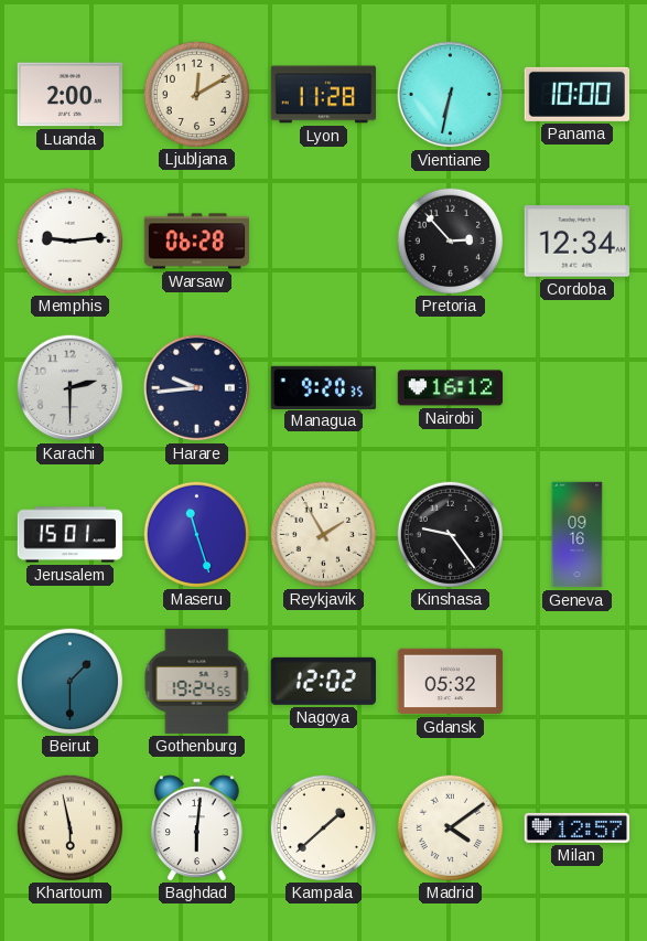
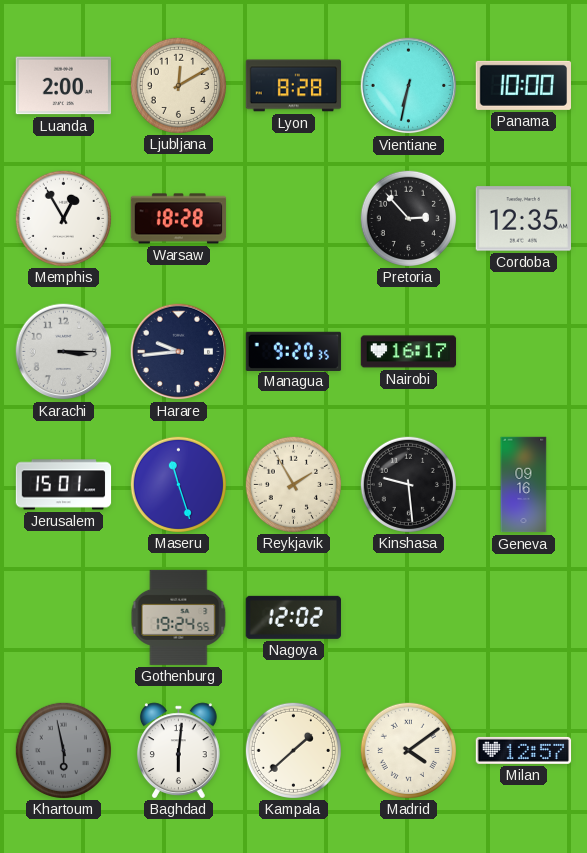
Lyon: 11:28 -> 8:28
Memphis: 9:14 -> 12:55
Warsaw: 06:28 -> 18:28
Cordoba: 12:34 -> 12:35
Karachi: 2:30 -> 3:15
Nairobi: 16:12 -> 16:17
Kinshasa: 9:24 -> 9:29
Beirut: 1:30 -> none
Gdansk: 05:32 -> none
Khartoum dial: cream -> grey
